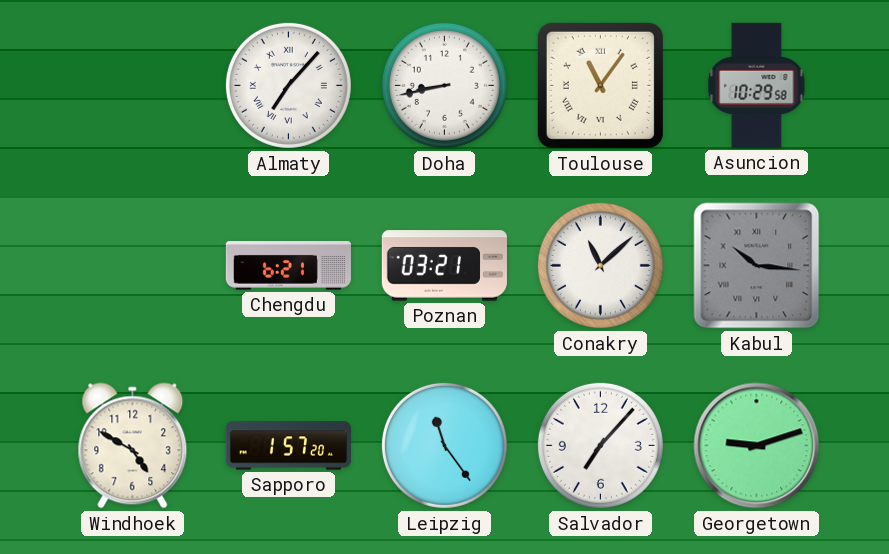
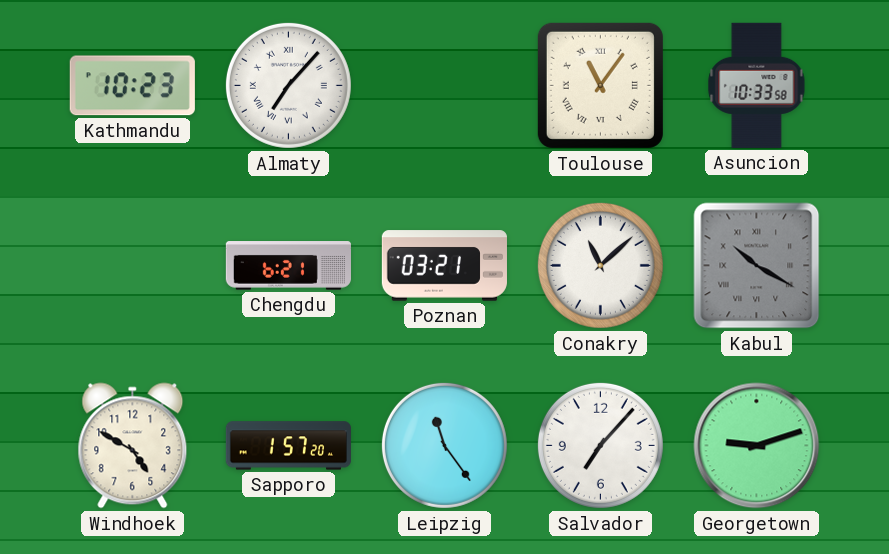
Kathmandu: none -> 10:23
Doha: 8:43 -> none
Asuncion: 10:29 -> 10:33
Kabul: 10:16 -> 10:20
